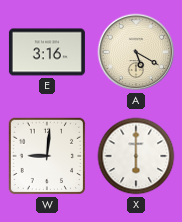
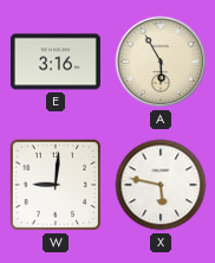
A: 5:20 -> 5:55
X: 6:00 -> 5:47
